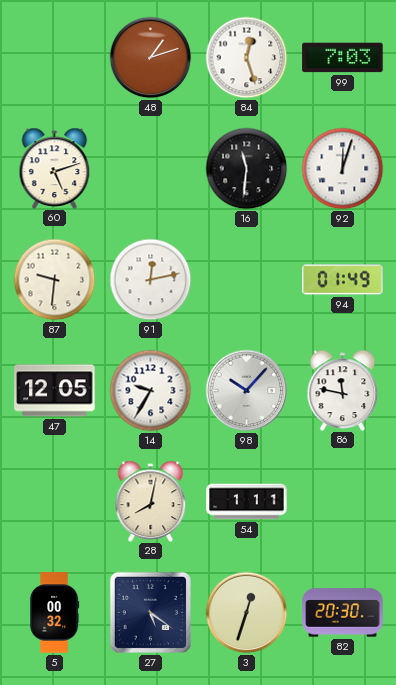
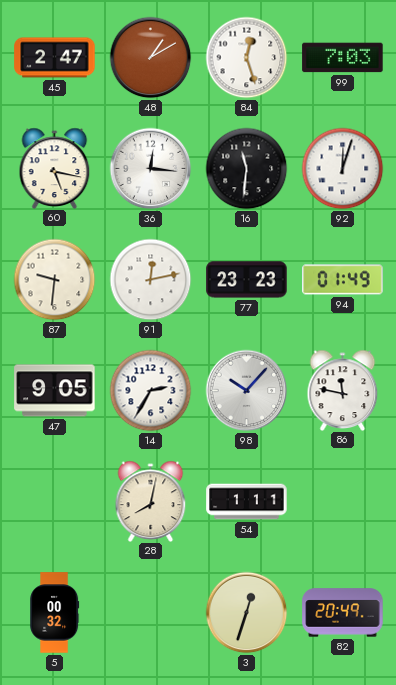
45: none -> 2:47
48: 1:12 -> 1:10
60: 5:12 -> 5:17
36: none -> 12:16
77: none -> 23:23
47: 12:05 -> 9:05
14: 9:35 -> 2:35
27: 5:21 -> none
82: 20:30 -> 20:49
